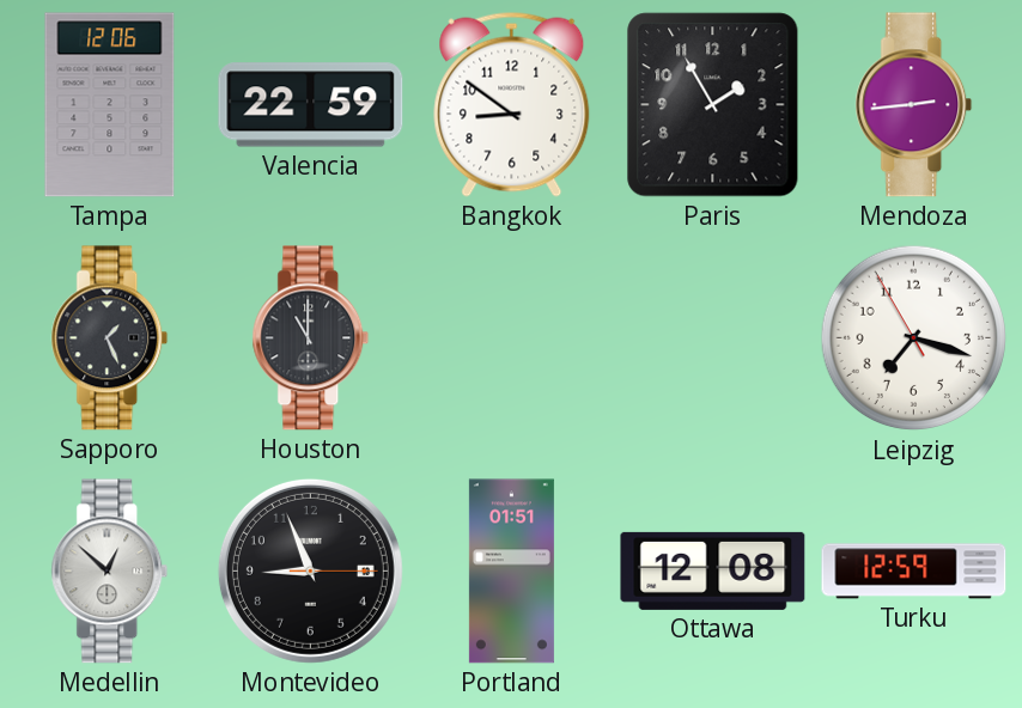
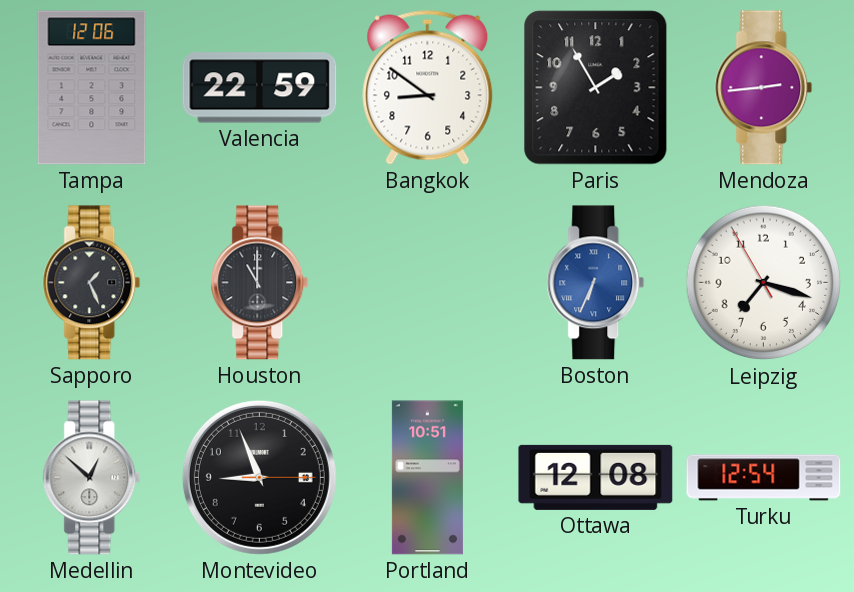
Boston: none -> 6:34
Portland: 01:51 -> 10:51
Turku: 12:59 -> 12:54
